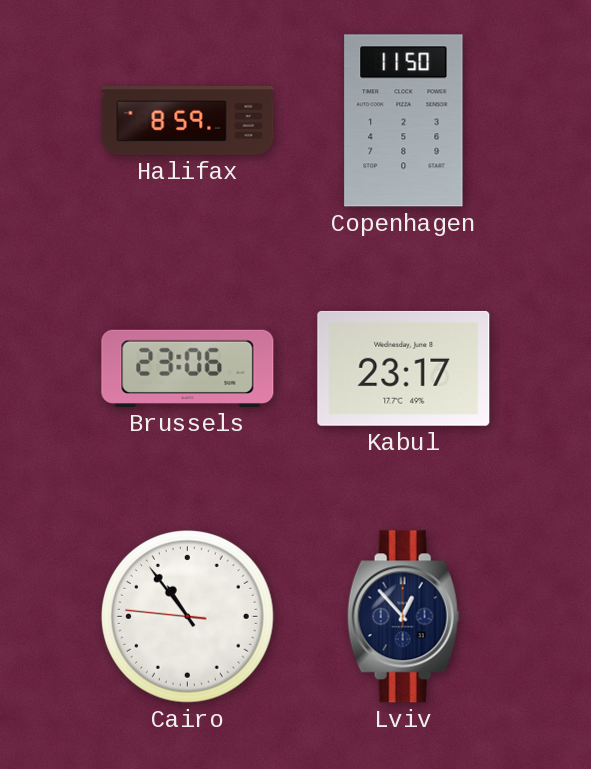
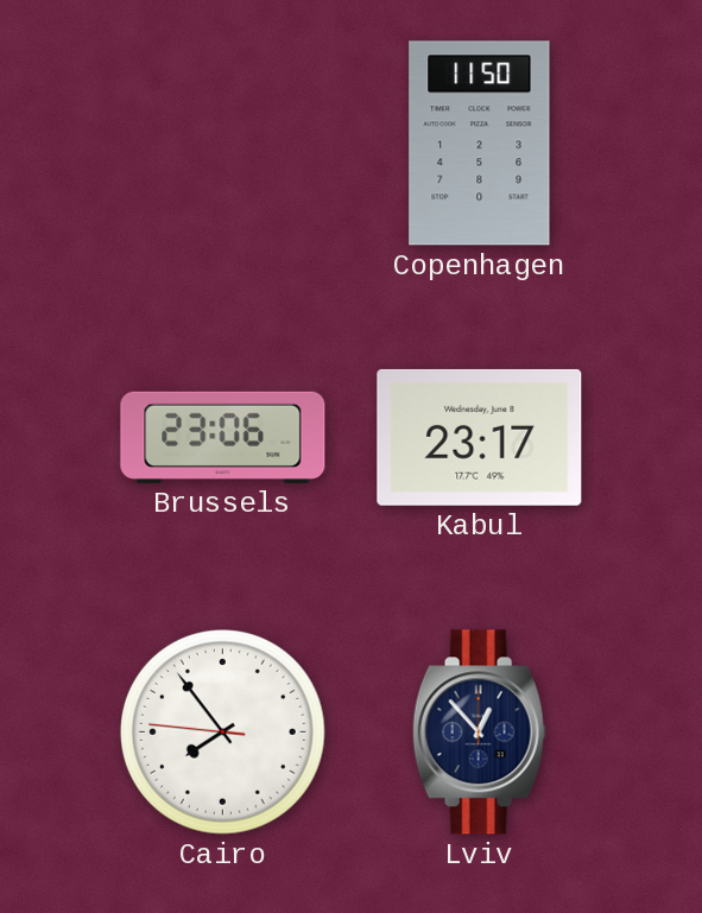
Halifax: 8:59 -> none
Cairo: 10:53 -> 7:53
